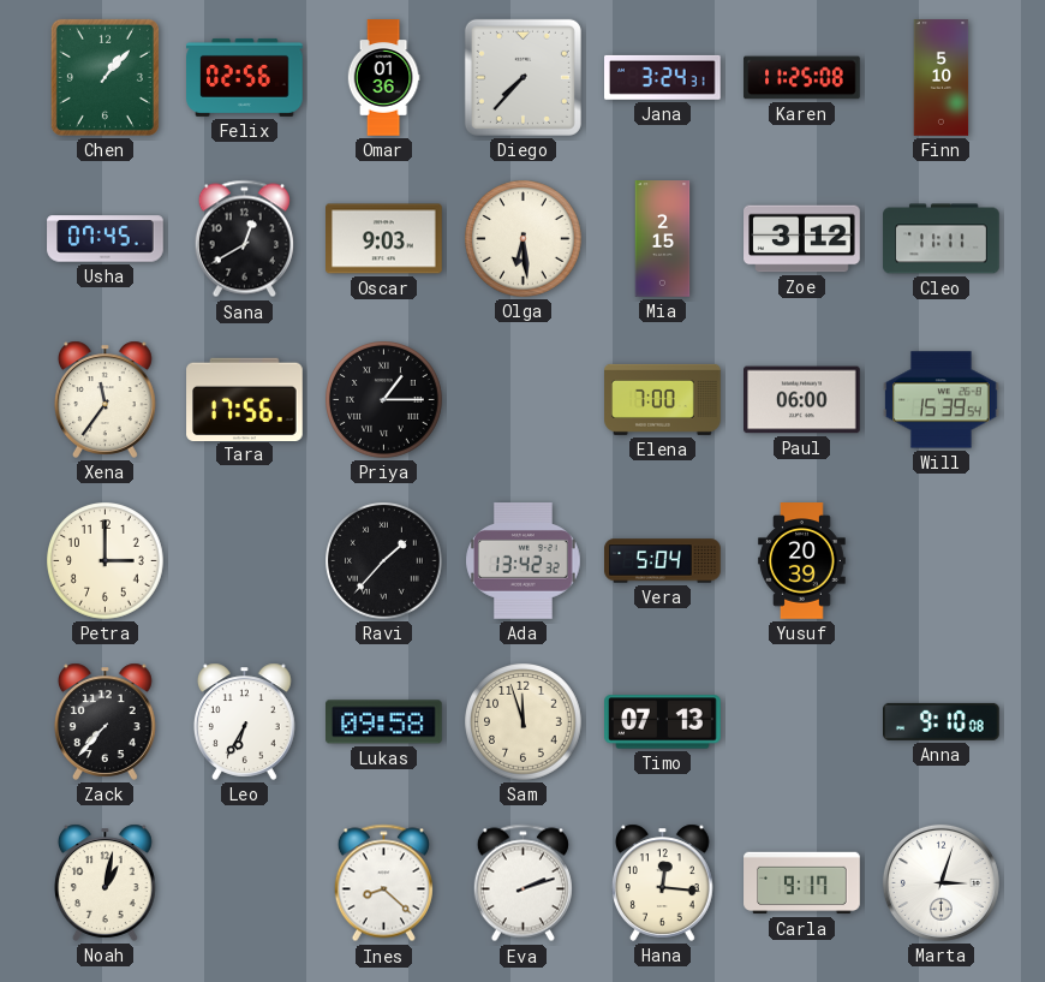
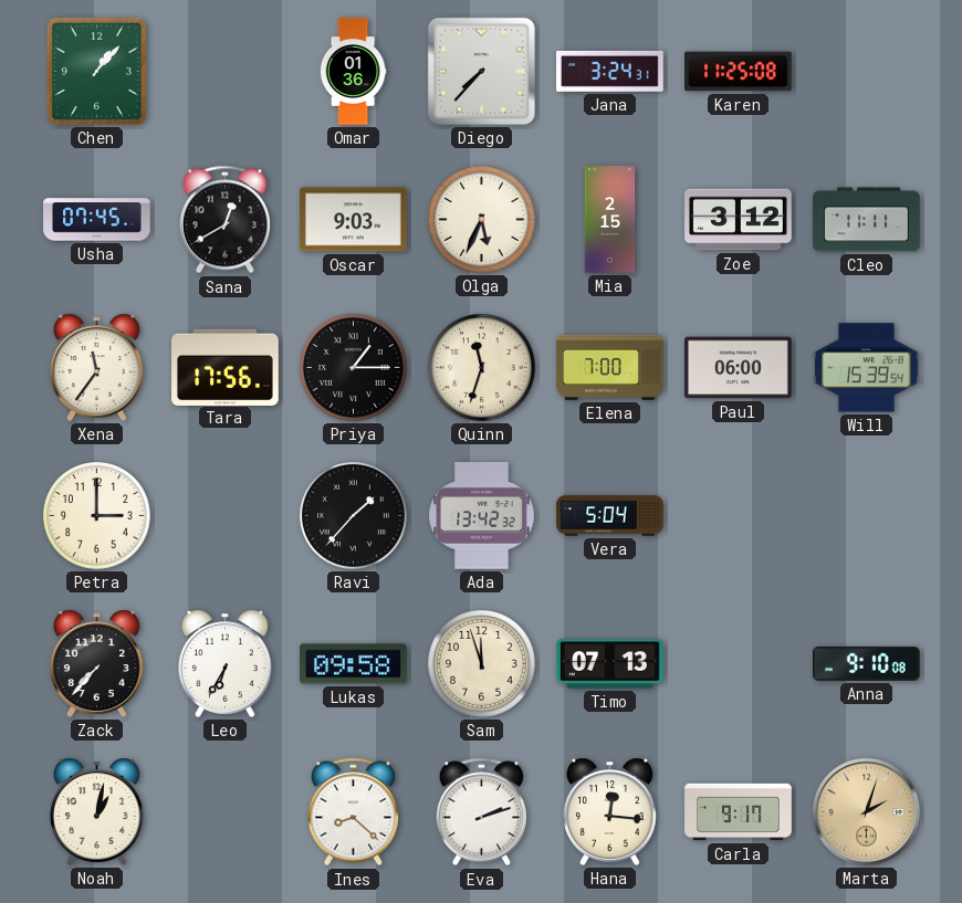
Felix: 02:56 -> none
Finn: 5:10 -> none
Olga: 6:29 -> 5:34
Quinn: none -> 11:33
Yusuf: 20:39 -> none
Marta: 3:03 -> 2:03
Marta dial: white -> champagne
